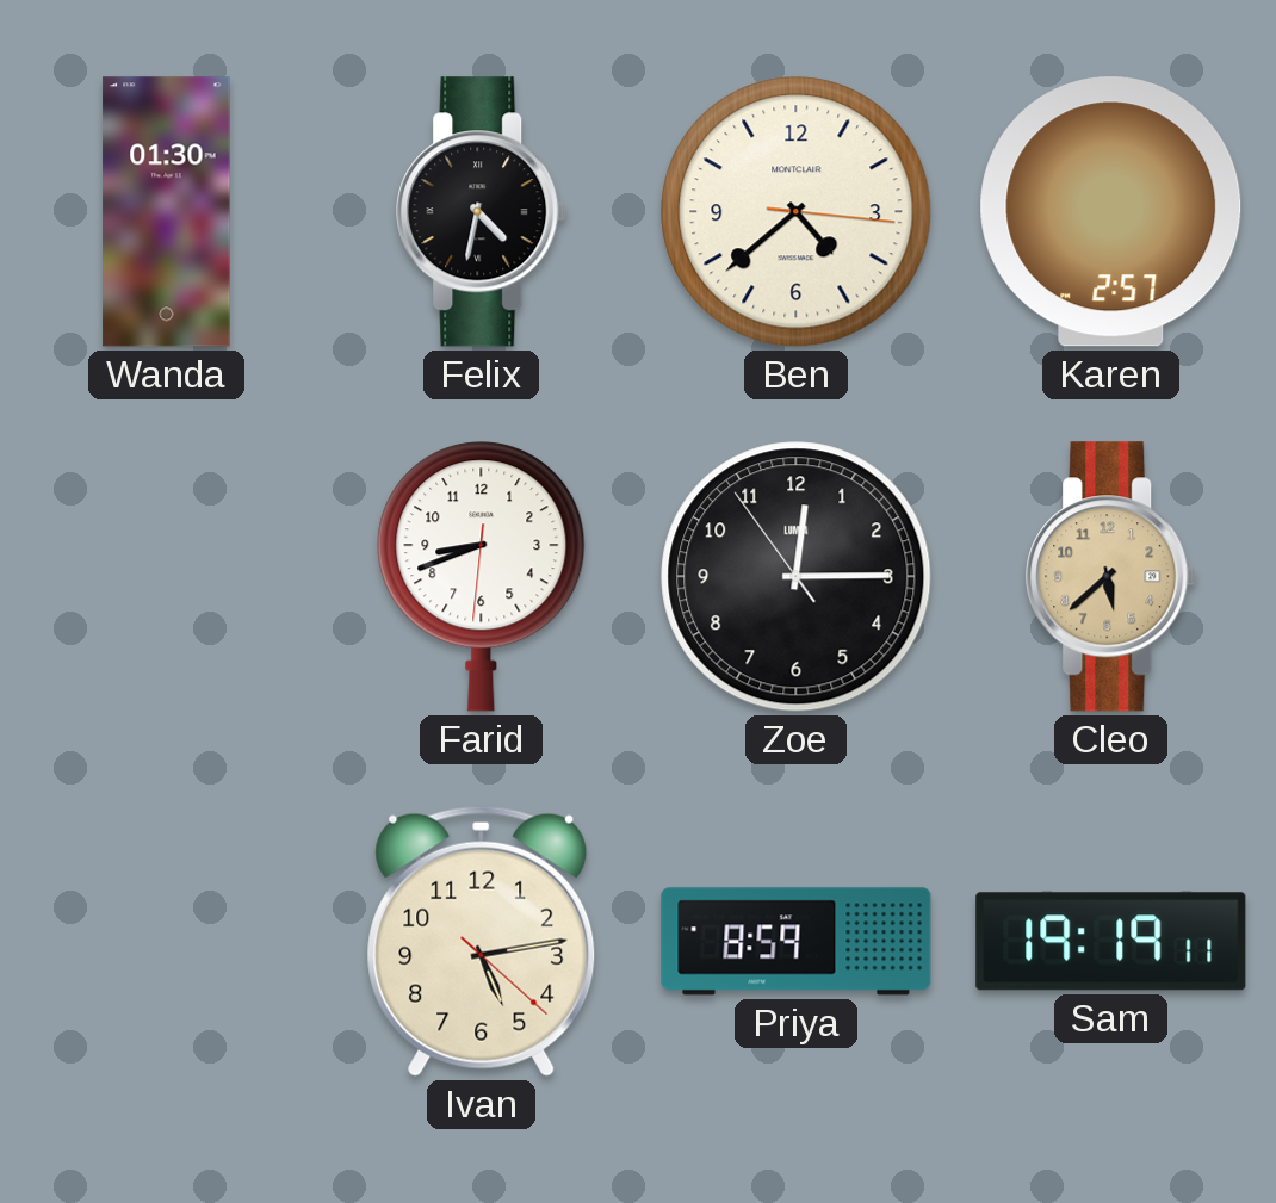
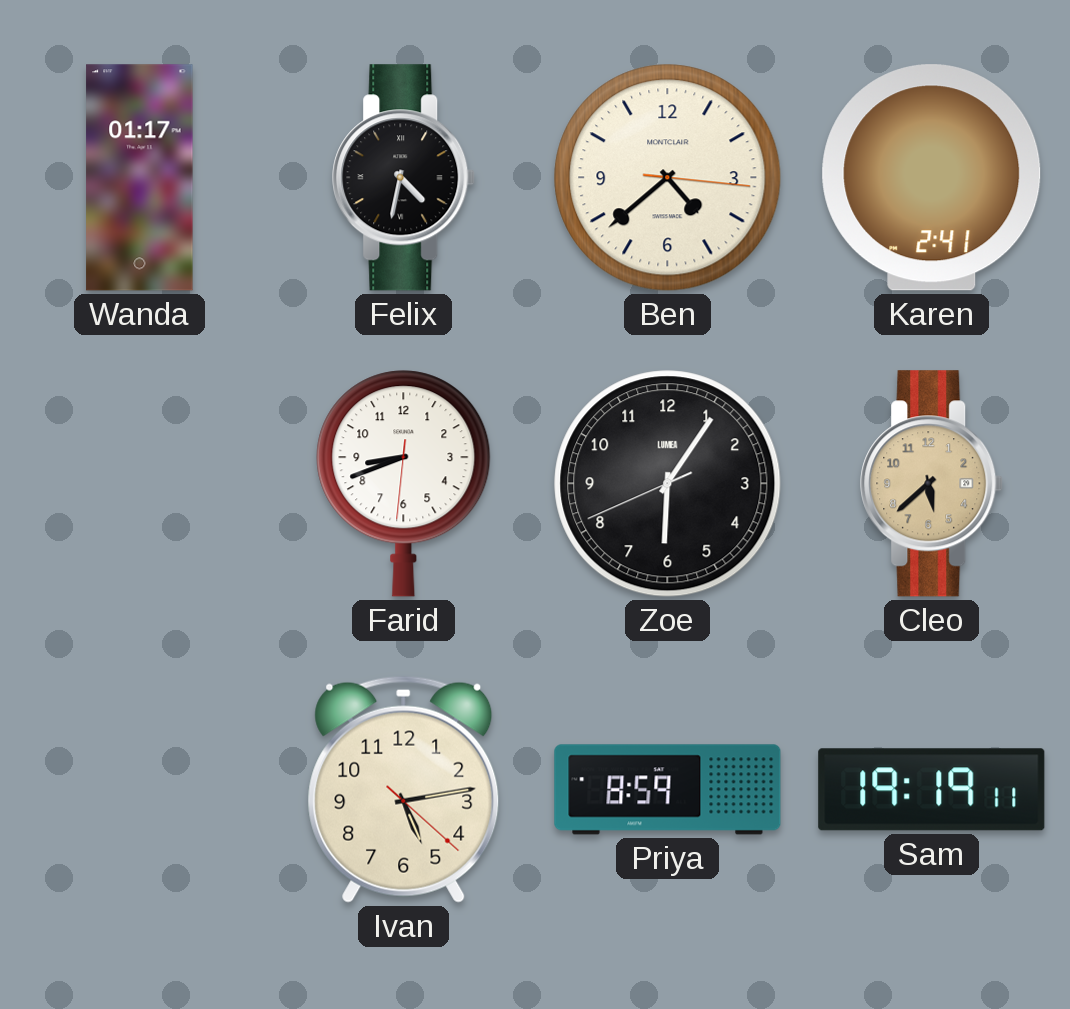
Wanda: 01:30 -> 01:17
Karen: 2:57 -> 2:41
Zoe: 12:14 -> 6:05
